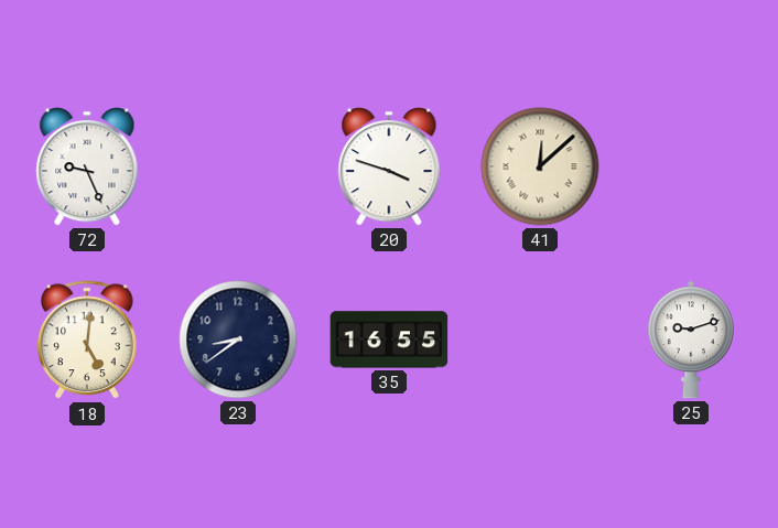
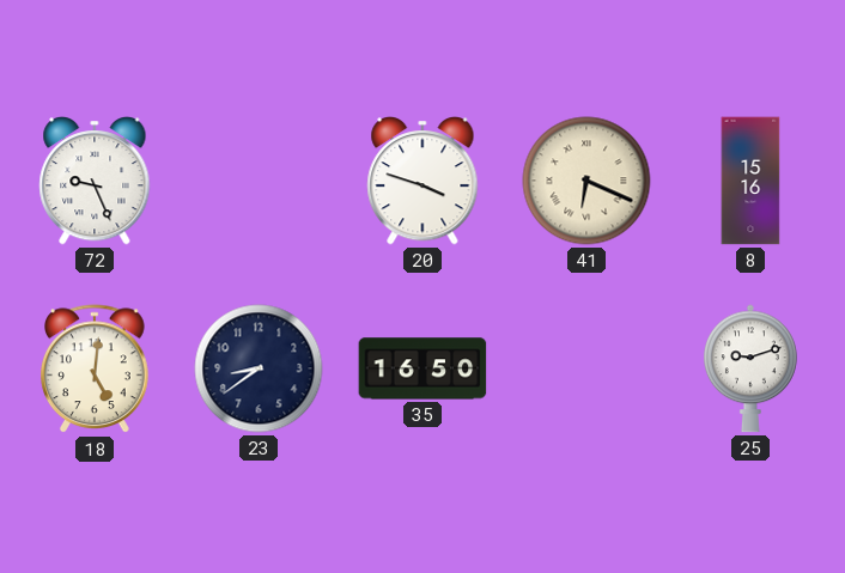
41: 12:08 -> 6:19
8: none -> 15:16
35: 16:55 -> 16:50
